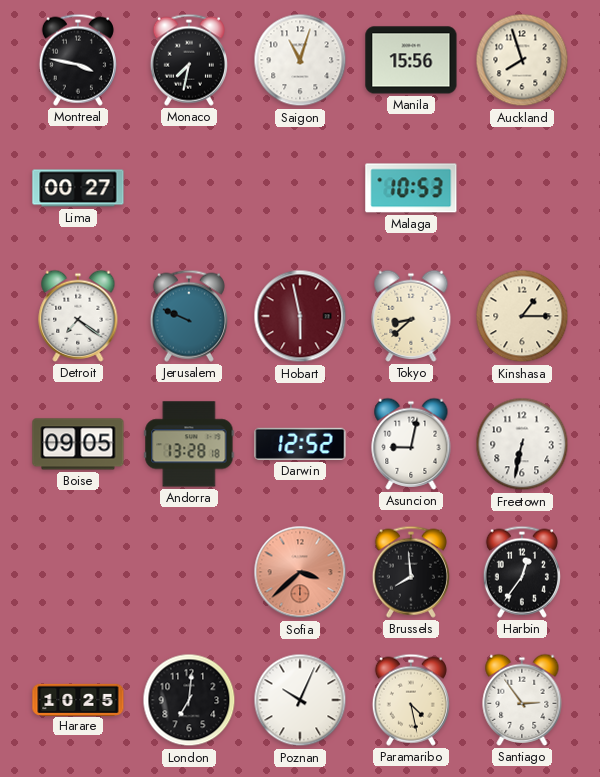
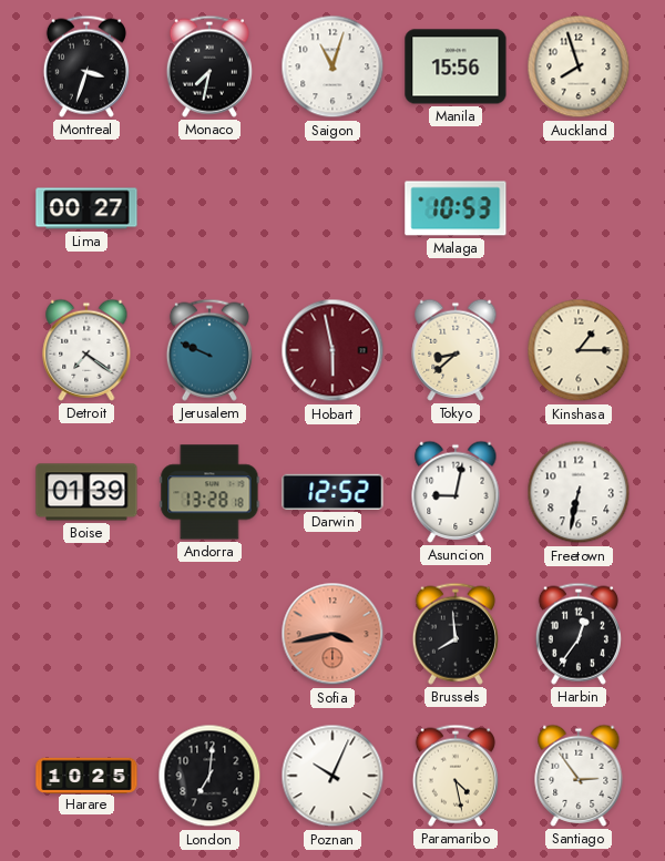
Montreal: 3:47 -> 3:33
Boise: 09:05 -> 01:39
Sofia: 3:38 -> 3:43
